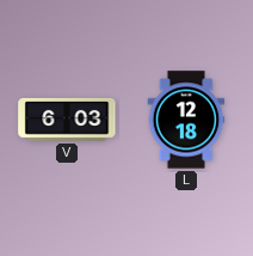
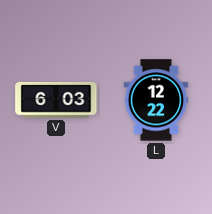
L: 12:18 -> 12:22
